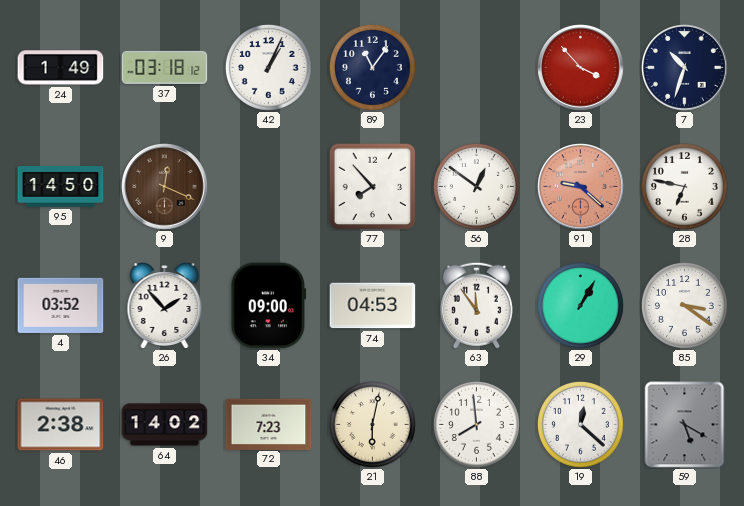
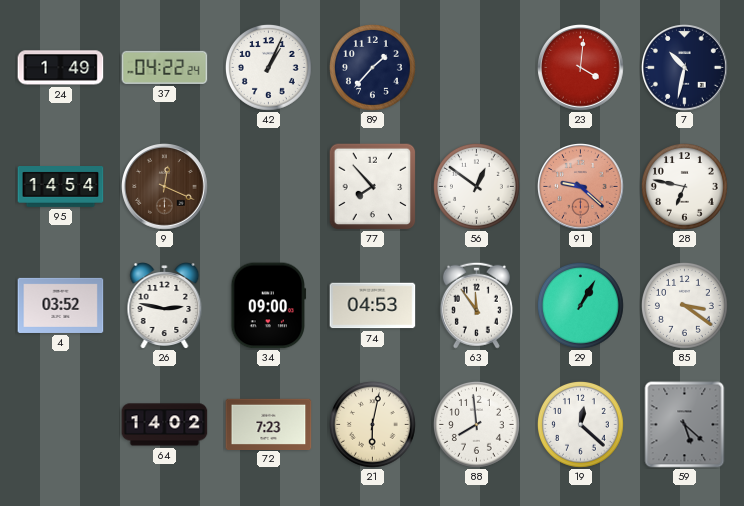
37: 03:18 -> 04:22
89: 11:06 -> 1:37
23: 3:53 -> 4:01
7: 10:33 -> 10:32
95: 14:50 -> 14:54
26: 1:53 -> 2:47
46: 2:38 -> none
59: 5:20 -> 5:22
